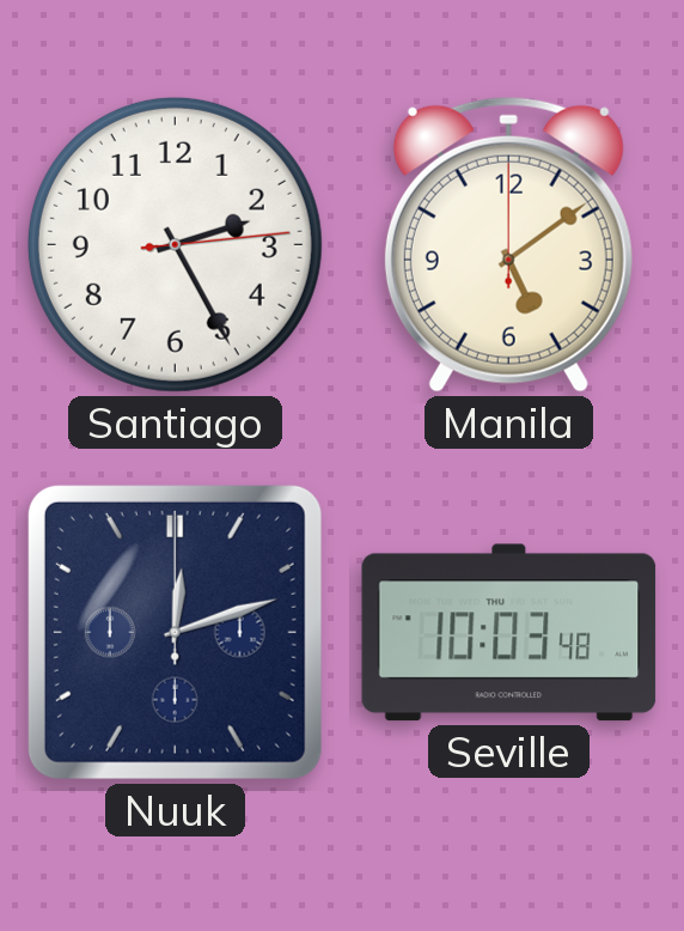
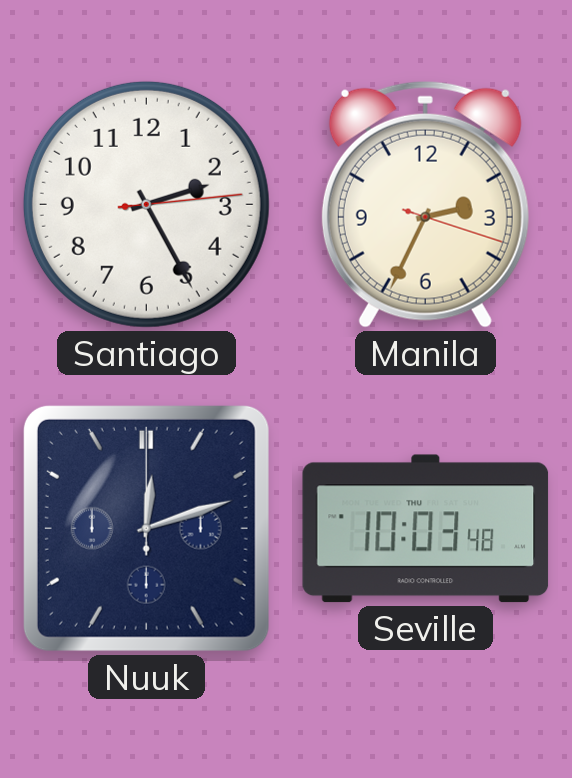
Manila: 5:09 -> 2:34
